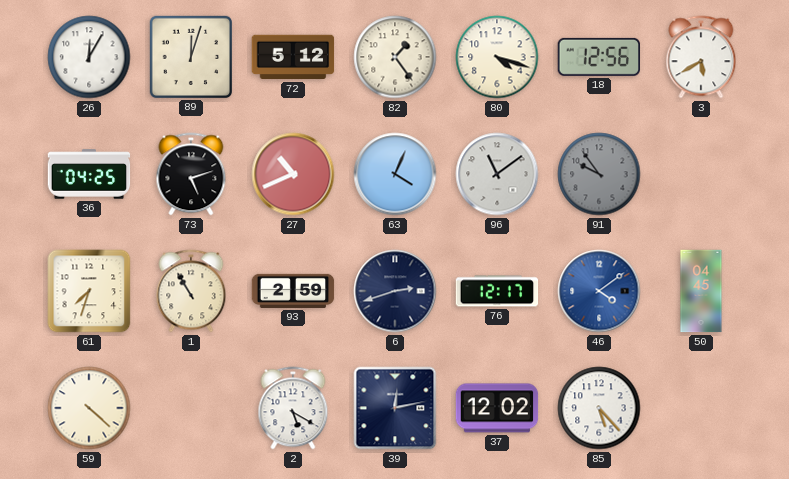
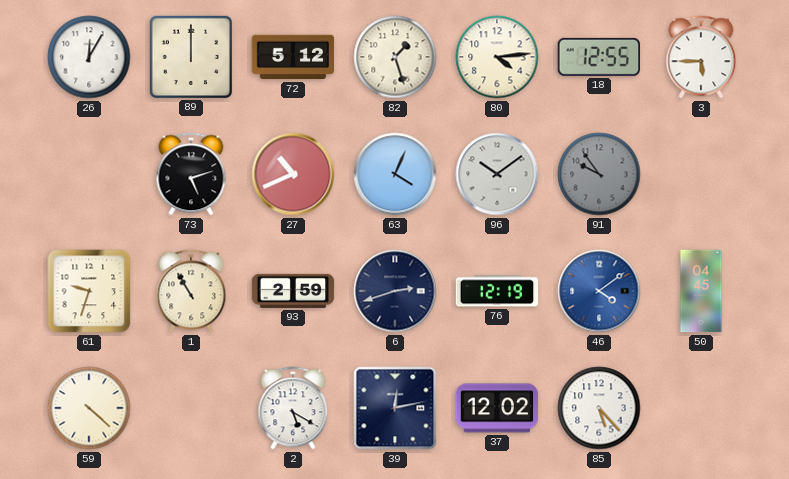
89: 12:03 -> 12:00
82: 1:24 -> 1:27
80: 4:18 -> 4:14
18: 12:56 -> 12:55
3: 5:40 -> 5:45
36: 04:25 -> none
96: 11:09 -> 10:09
61: 7:33 -> 9:33
76: 12:17 -> 12:19
